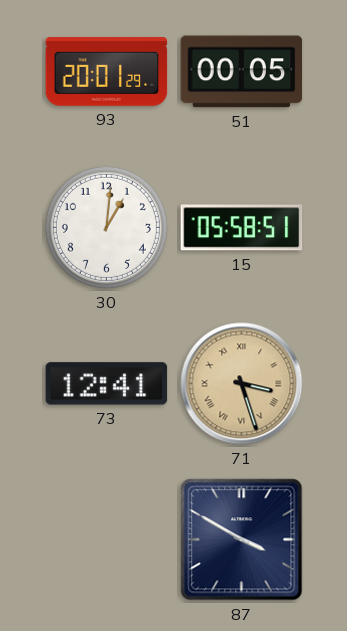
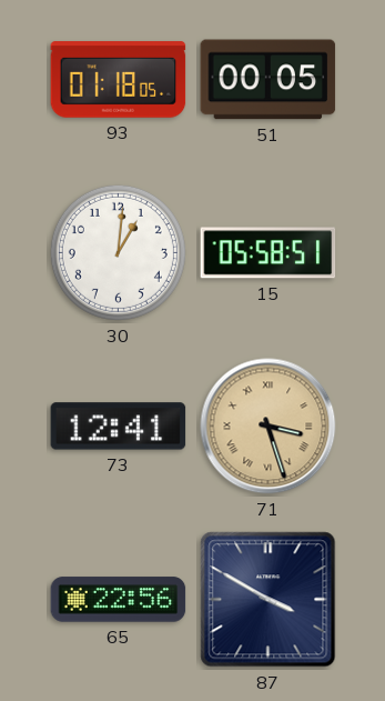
93: 20:01 -> 01:18
65: none -> 22:56
